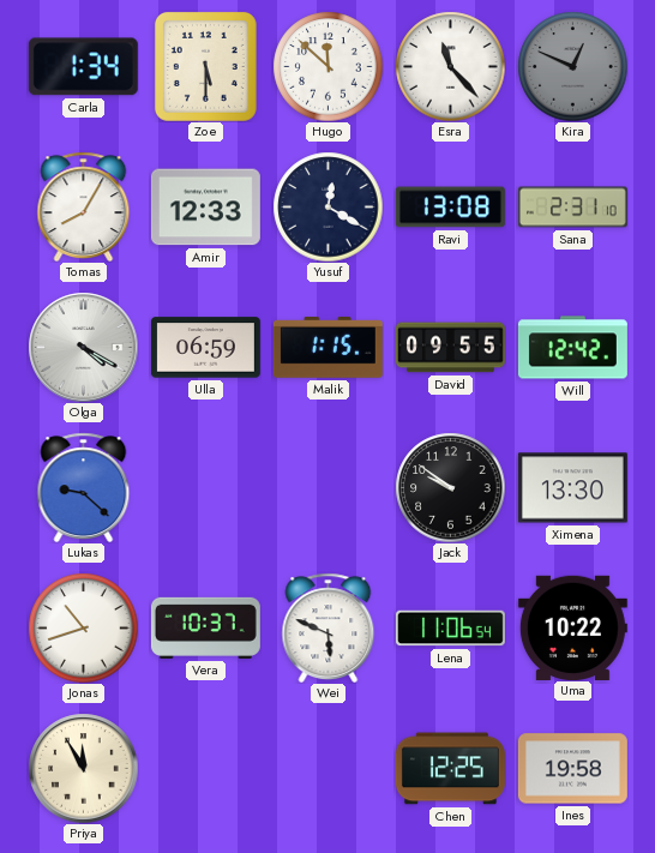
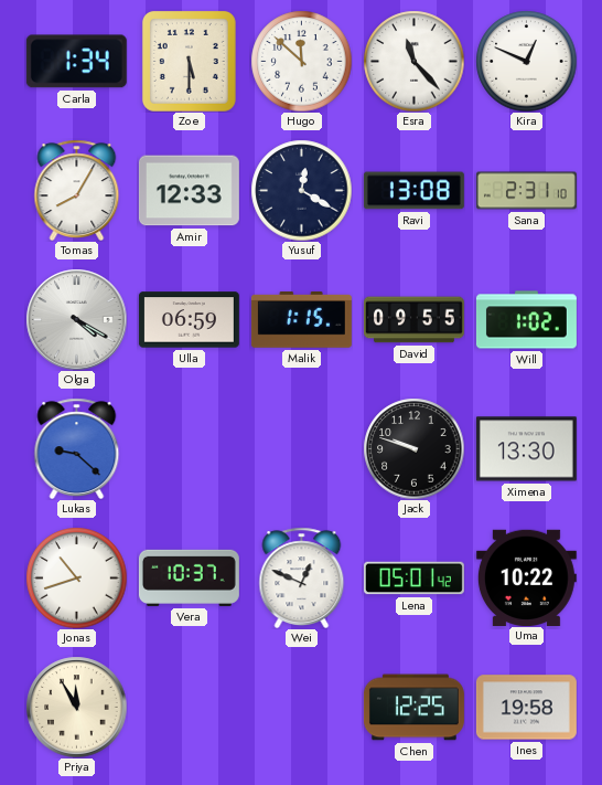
Kira dial: grey -> white
Will: 12:42 -> 1:02
Jack: 9:51 -> 9:48
Wei: 5:49 -> 12:49
Lena: 11:06 -> 05:01
